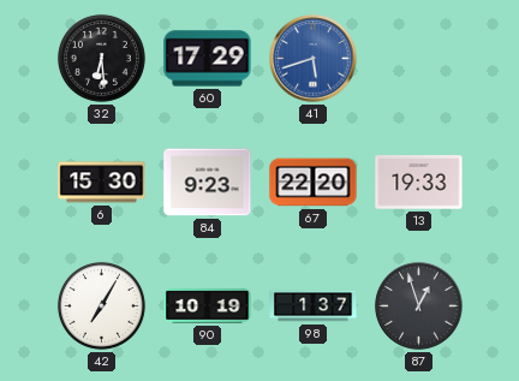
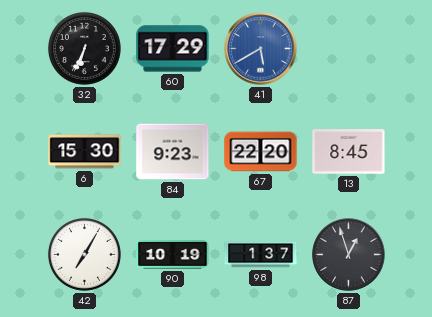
32: 6:29 -> 6:34
41: 5:42 -> 5:40
13: 19:33 -> 8:45
